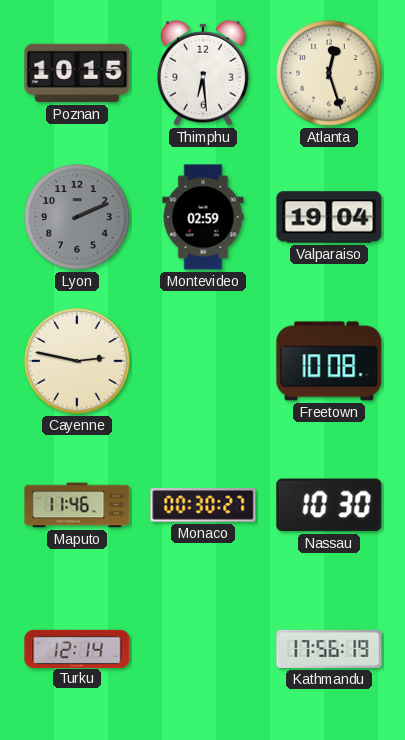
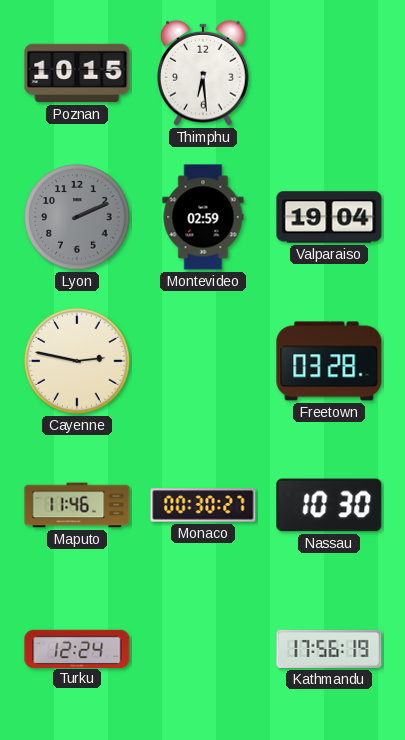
Atlanta: 12:27 -> none
Freetown: 10:08 -> 03:28
Turku: 12:14 -> 12:24
